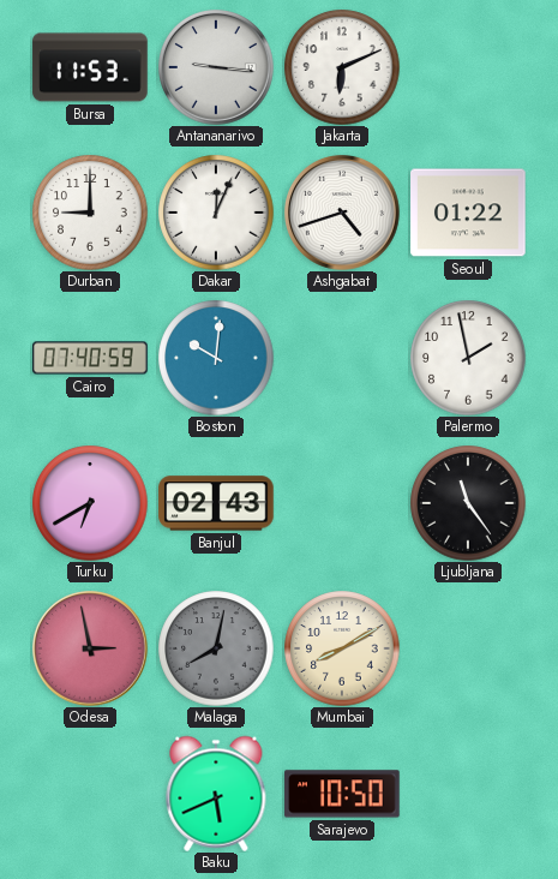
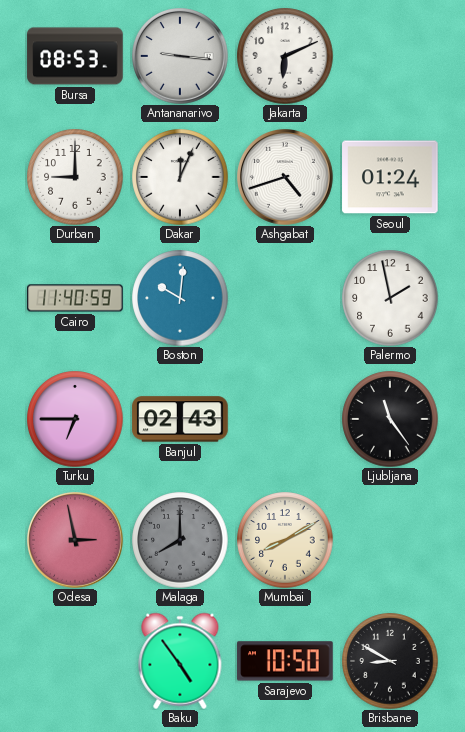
Bursa: 11:53 -> 08:53
Seoul: 01:22 -> 01:24
Cairo: 07:40 -> 11:40
Turku: 6:40 -> 6:45
Malaga: 8:02 -> 8:00
Baku: 5:41 -> 4:54
Brisbane: none -> 8:50
